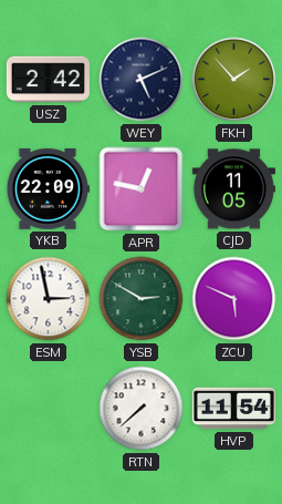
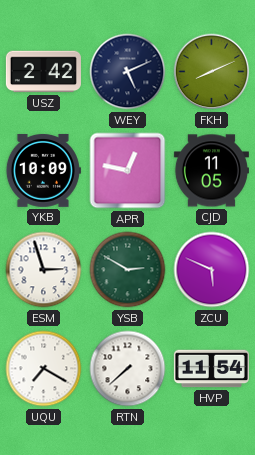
FKH: 1:53 -> 8:11
YKB: 22:09 -> 10:09
ESM: 2:58 -> 2:57
UQU: none -> 7:20
